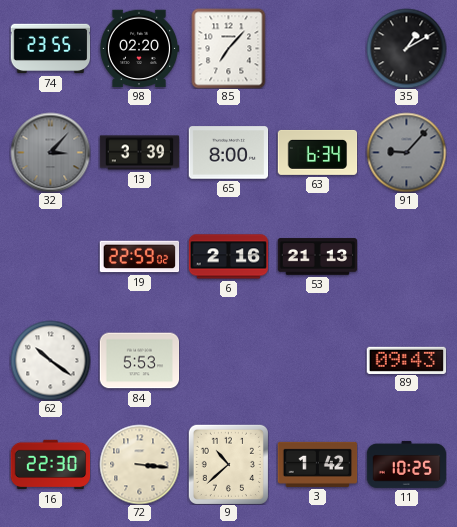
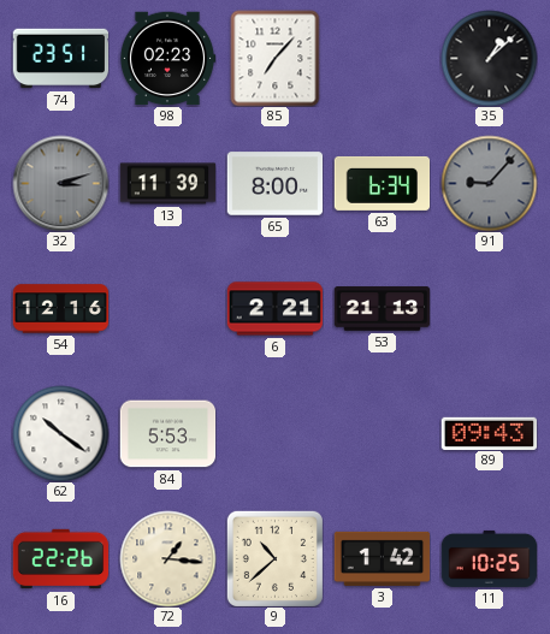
74: 23:55 -> 23:51
98: 02:20 -> 02:23
35: 1:10 -> 1:08
32: 3:07 -> 3:12
13: 3:39 -> 11:39
54: none -> 12:16
19: 22:59 -> none
6: 2:16 -> 2:21
16: 22:30 -> 22:26
72: 3:16 -> 1:16
